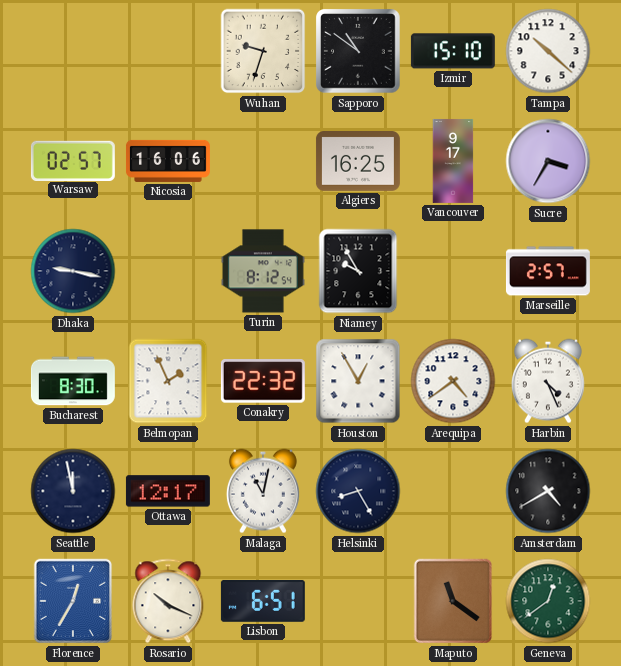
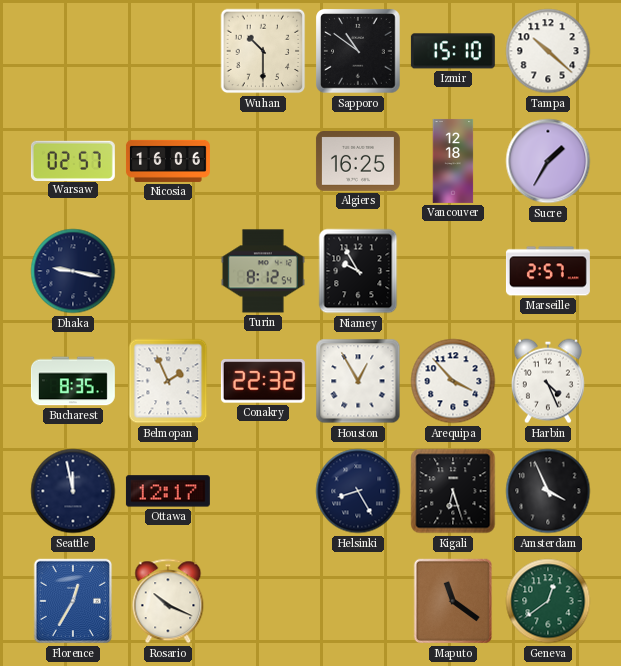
Wuhan: 9:33 -> 10:30
Vancouver: 9:17 -> 12:18
Sucre: 3:35 -> 1:35
Bucharest: 8:30 -> 8:35
Arequipa: 4:39 -> 3:53
Malaga: 11:02 -> none
Kigali: none -> 6:27
Amsterdam: 4:40 -> 3:56
Lisbon: 6:51 -> none
